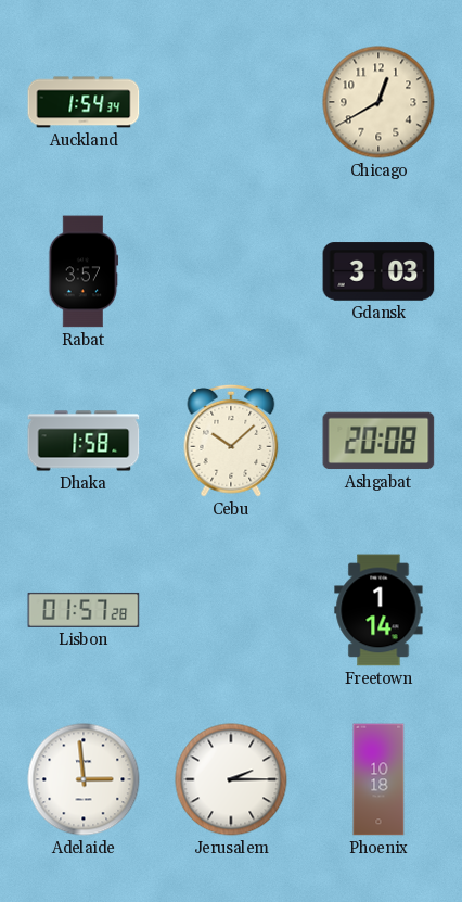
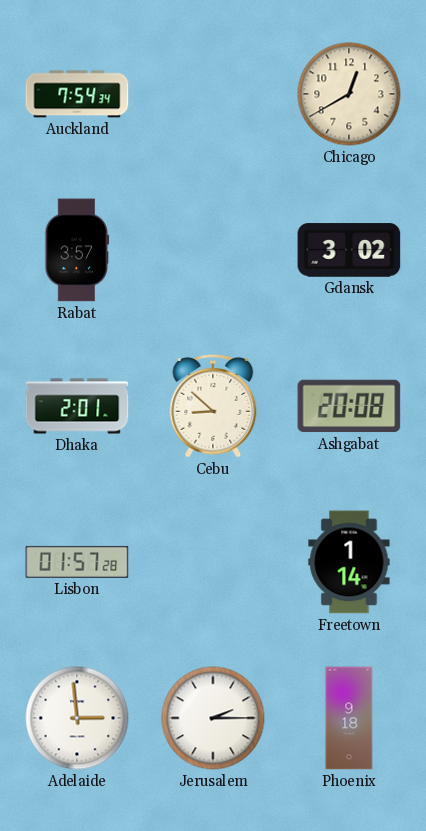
Auckland: 1:54 -> 7:54
Gdansk: 3:03 -> 3:02
Dhaka: 1:58 -> 2:01
Cebu: 10:08 -> 8:52
Phoenix: 10:18 -> 9:18
